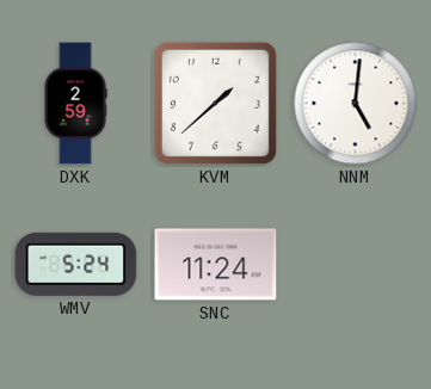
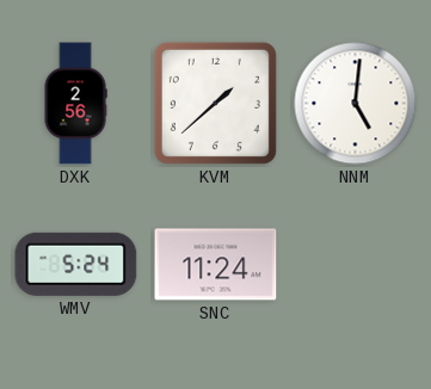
DXK: 2:59 -> 2:56
